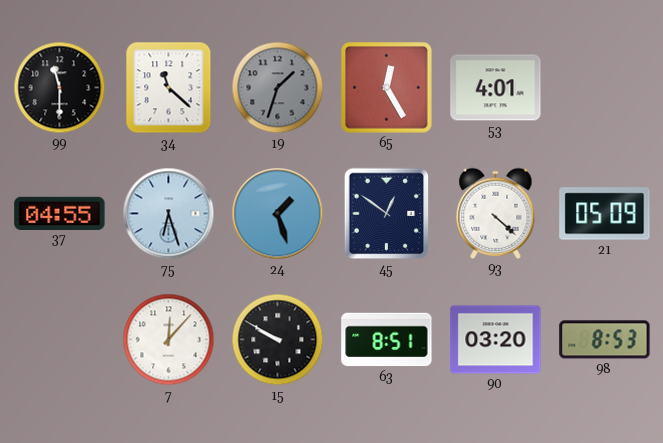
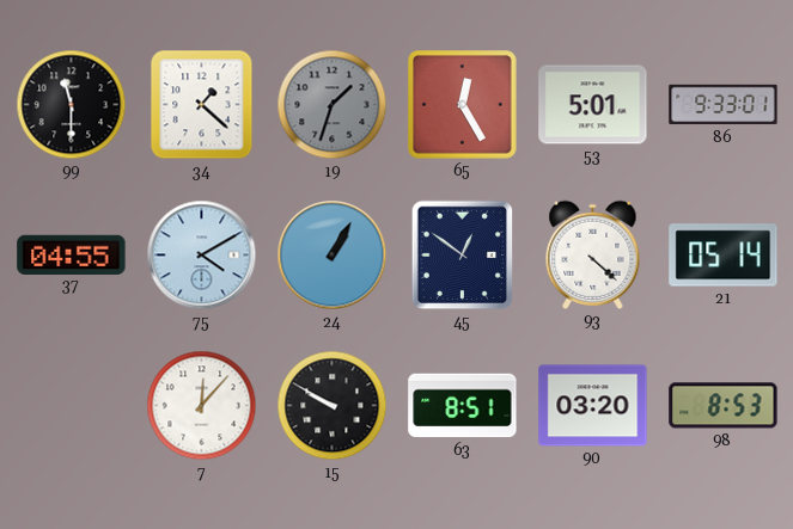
34: 11:22 -> 1:22
53: 4:01 -> 5:01
86: none -> 9:33
75: 6:27 -> 4:10
24: 1:27 -> 1:05
21: 05:09 -> 05:14
